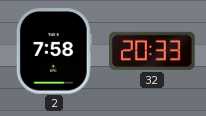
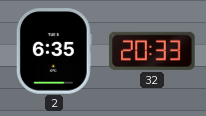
2: 7:58 -> 6:35
